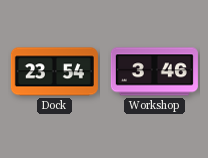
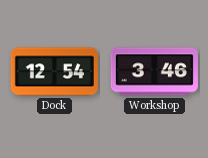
Dock: 23:54 -> 12:54
